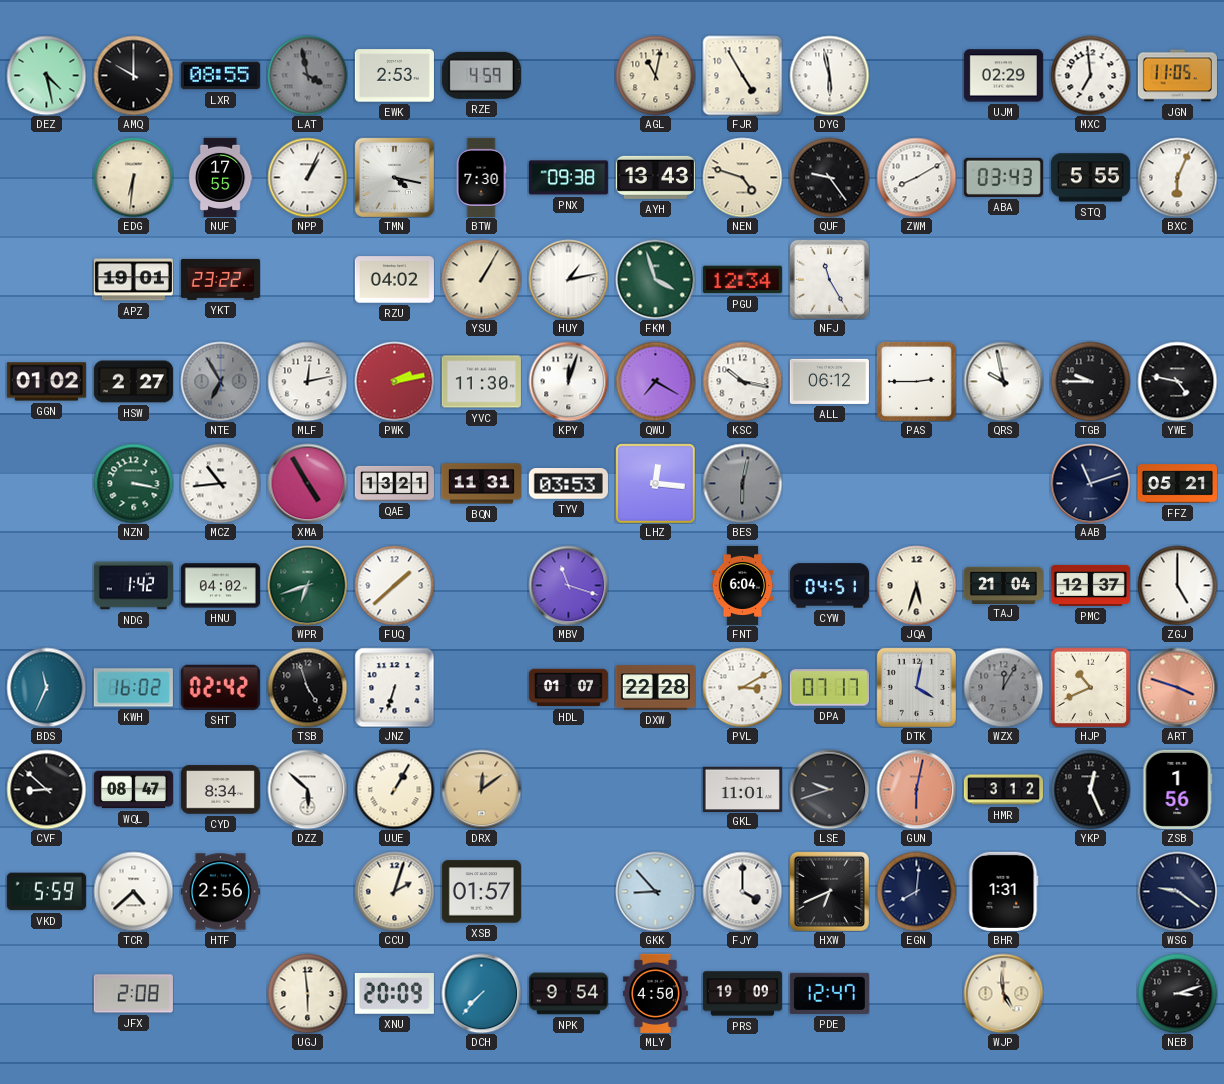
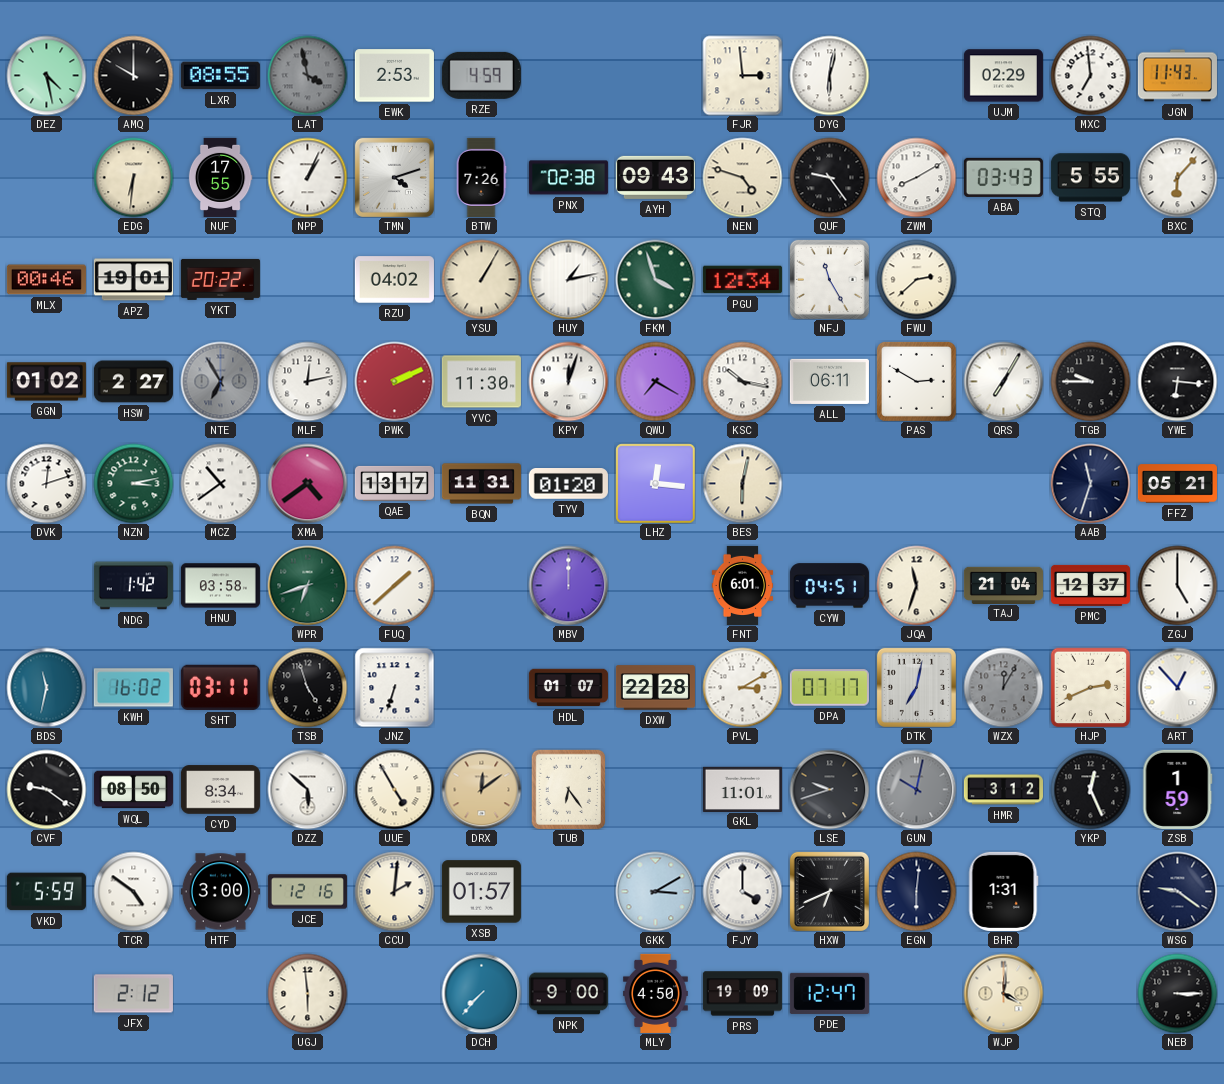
AGL: 11:02 -> none
FJR: 4:55 -> 2:59
DYG: 5:58 -> 6:02
JGN: 11:05 -> 11:43
TMN: 4:17 -> 4:12
BTW: 7:30 -> 7:26
PNX: 09:38 -> 02:38
AYH: 13:43 -> 09:43
BXC: 6:04 -> 6:07
MLX: none -> 00:46
YKT: 23:22 -> 20:22
FWU: none -> 2:38
PWK: 2:13 -> 2:11
ALL: 06:12 -> 06:11
PAS: 2:45 -> 2:50
QRS: 9:58 -> 7:05
YWE: 4:47 -> 6:16
DVK: none -> 12:12
NZN: 3:17 -> 3:13
MCZ: 10:44 -> 10:39
XMA: 4:55 -> 4:39
QAE: 13:21 -> 13:17
TYV: 03:53 -> 01:20
BES dial: grey -> cream
AAB: 11:12 -> 11:33
HNU: 04:02 -> 03:58
MBV: 11:18 -> 12:00
FNT: 6:04 -> 6:01
JQA: 5:33 -> 11:33
BDS: 11:34 -> 11:32
SHT: 02:42 -> 03:11
DTK: 4:02 -> 7:02
HJP: 10:41 -> 2:41
ART: 3:48 -> 12:53
ART dial: salmon -> white
CVF: 8:52 -> 9:21
WQL: 08:47 -> 08:50
UUE: 1:05 -> 4:55
TUB: none -> 6:24
GUN: 6:02 -> 10:02
GUN dial: salmon -> grey
ZSB: 1:56 -> 1:59
TCR: 4:38 -> 4:51
HTF: 2:56 -> 3:00
JCE: none -> 12:16
CCU: 2:03 -> 2:01
GKK: 8:53 -> 3:10
EGN: 8:01 -> 6:01
JFX: 2:08 -> 2:12
XNU: 20:09 -> none
NPK: 9:54 -> 9:00
WJP: 4:59 -> 4:01
NEB: 3:12 -> 3:15
